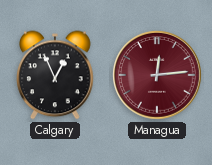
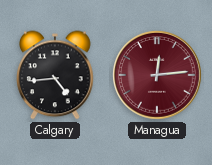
Calgary: 12:56 -> 4:44
